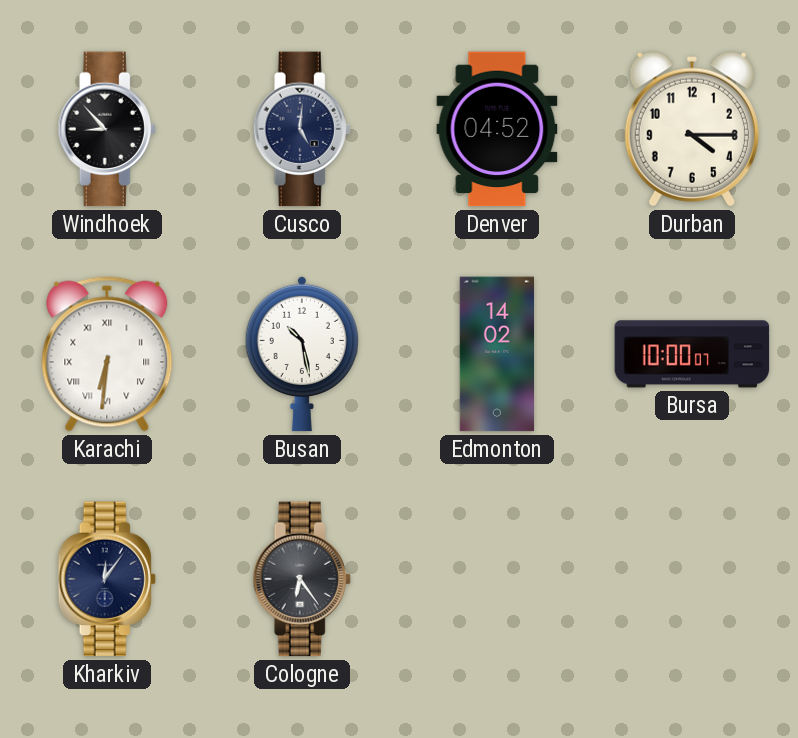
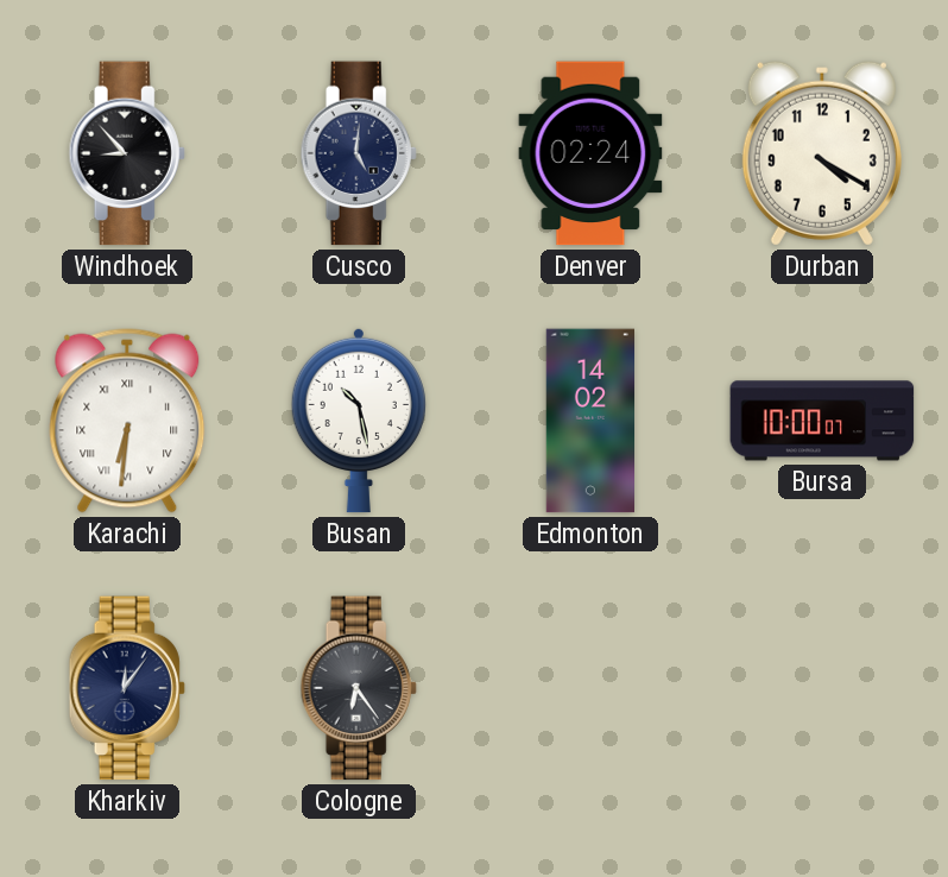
Denver: 04:52 -> 02:24
Durban: 4:15 -> 4:20
